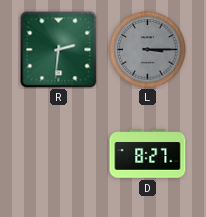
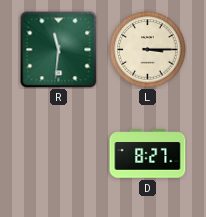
R: 2:31 -> 11:31
L dial: grey -> cream
